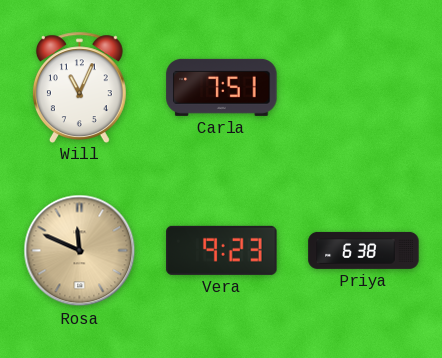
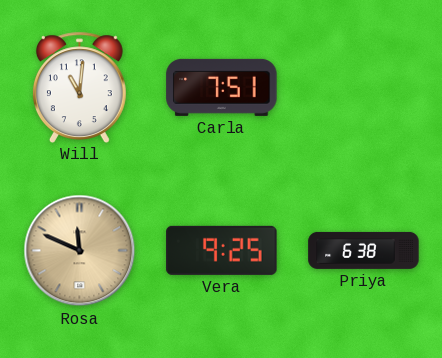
Will: 11:04 -> 11:01
Vera: 9:23 -> 9:25
